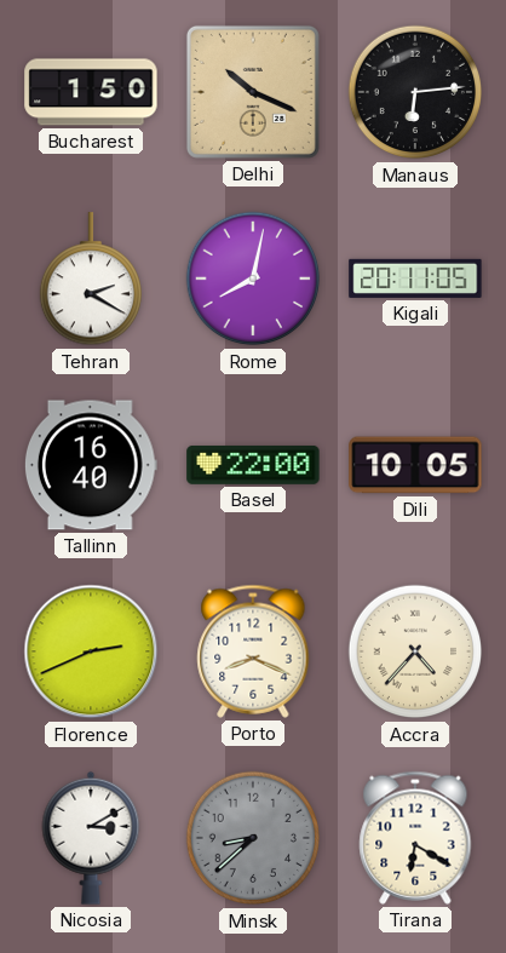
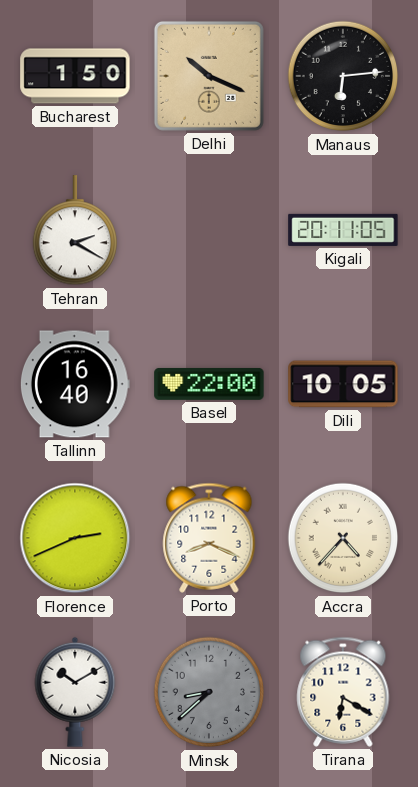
Rome: 8:02 -> none
Nicosia: 3:10 -> 10:10
